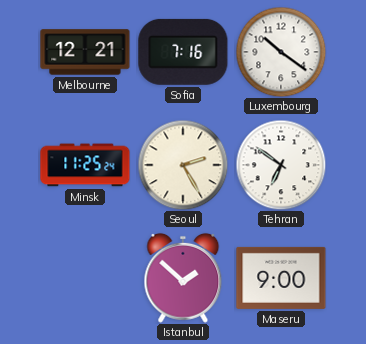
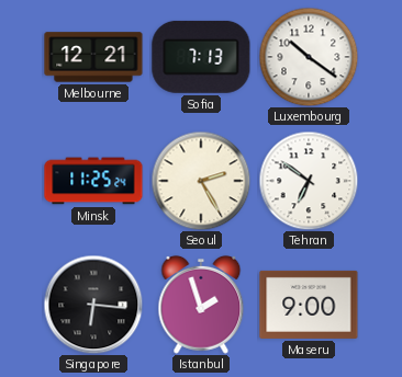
Sofia: 7:16 -> 7:13
Singapore: none -> 6:16
Istanbul: 1:52 -> 1:57
